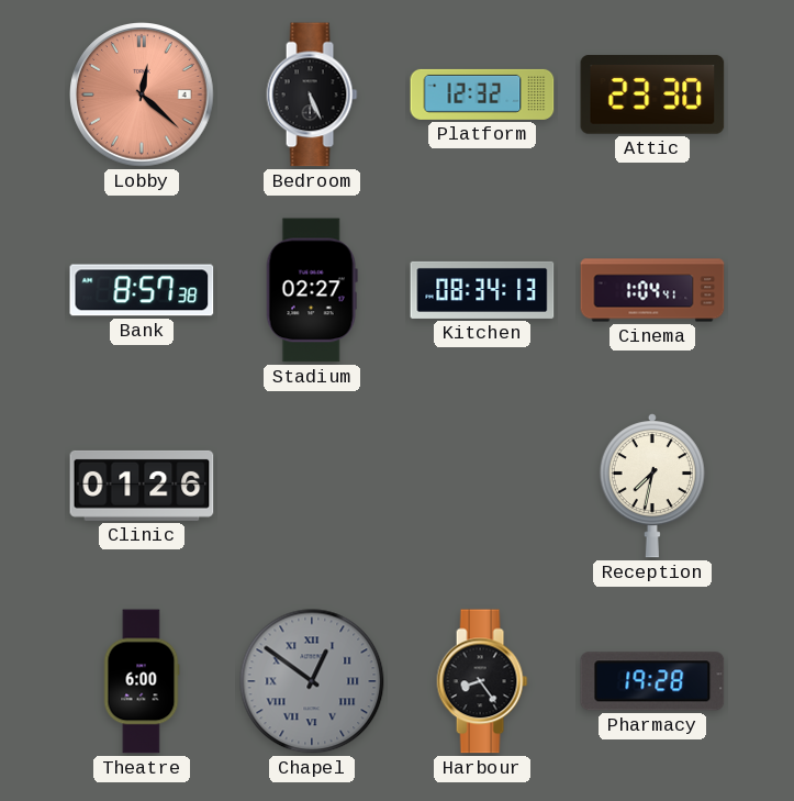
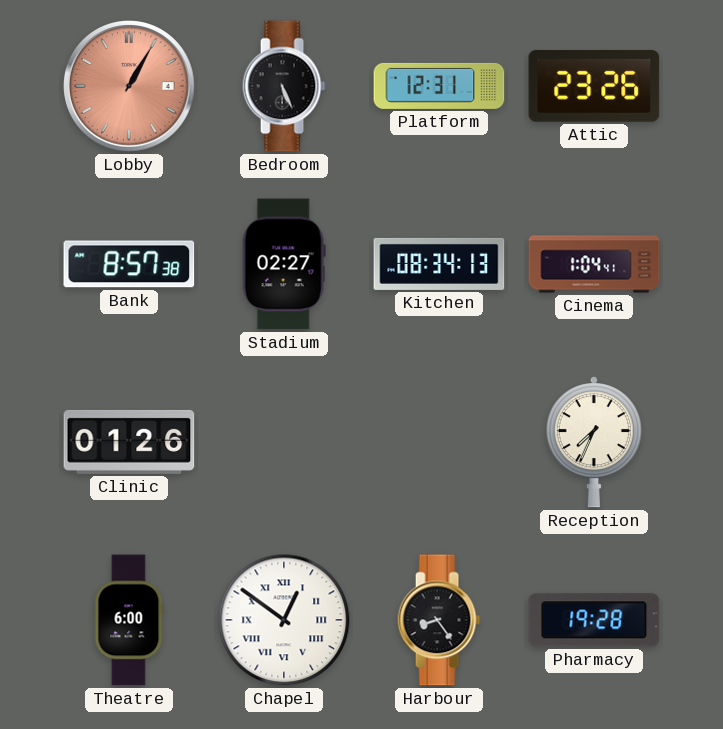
Lobby: 12:22 -> 1:05
Platform: 12:32 -> 12:31
Attic: 23:30 -> 23:26
Reception: 7:32 -> 7:34
Chapel dial: grey -> white
